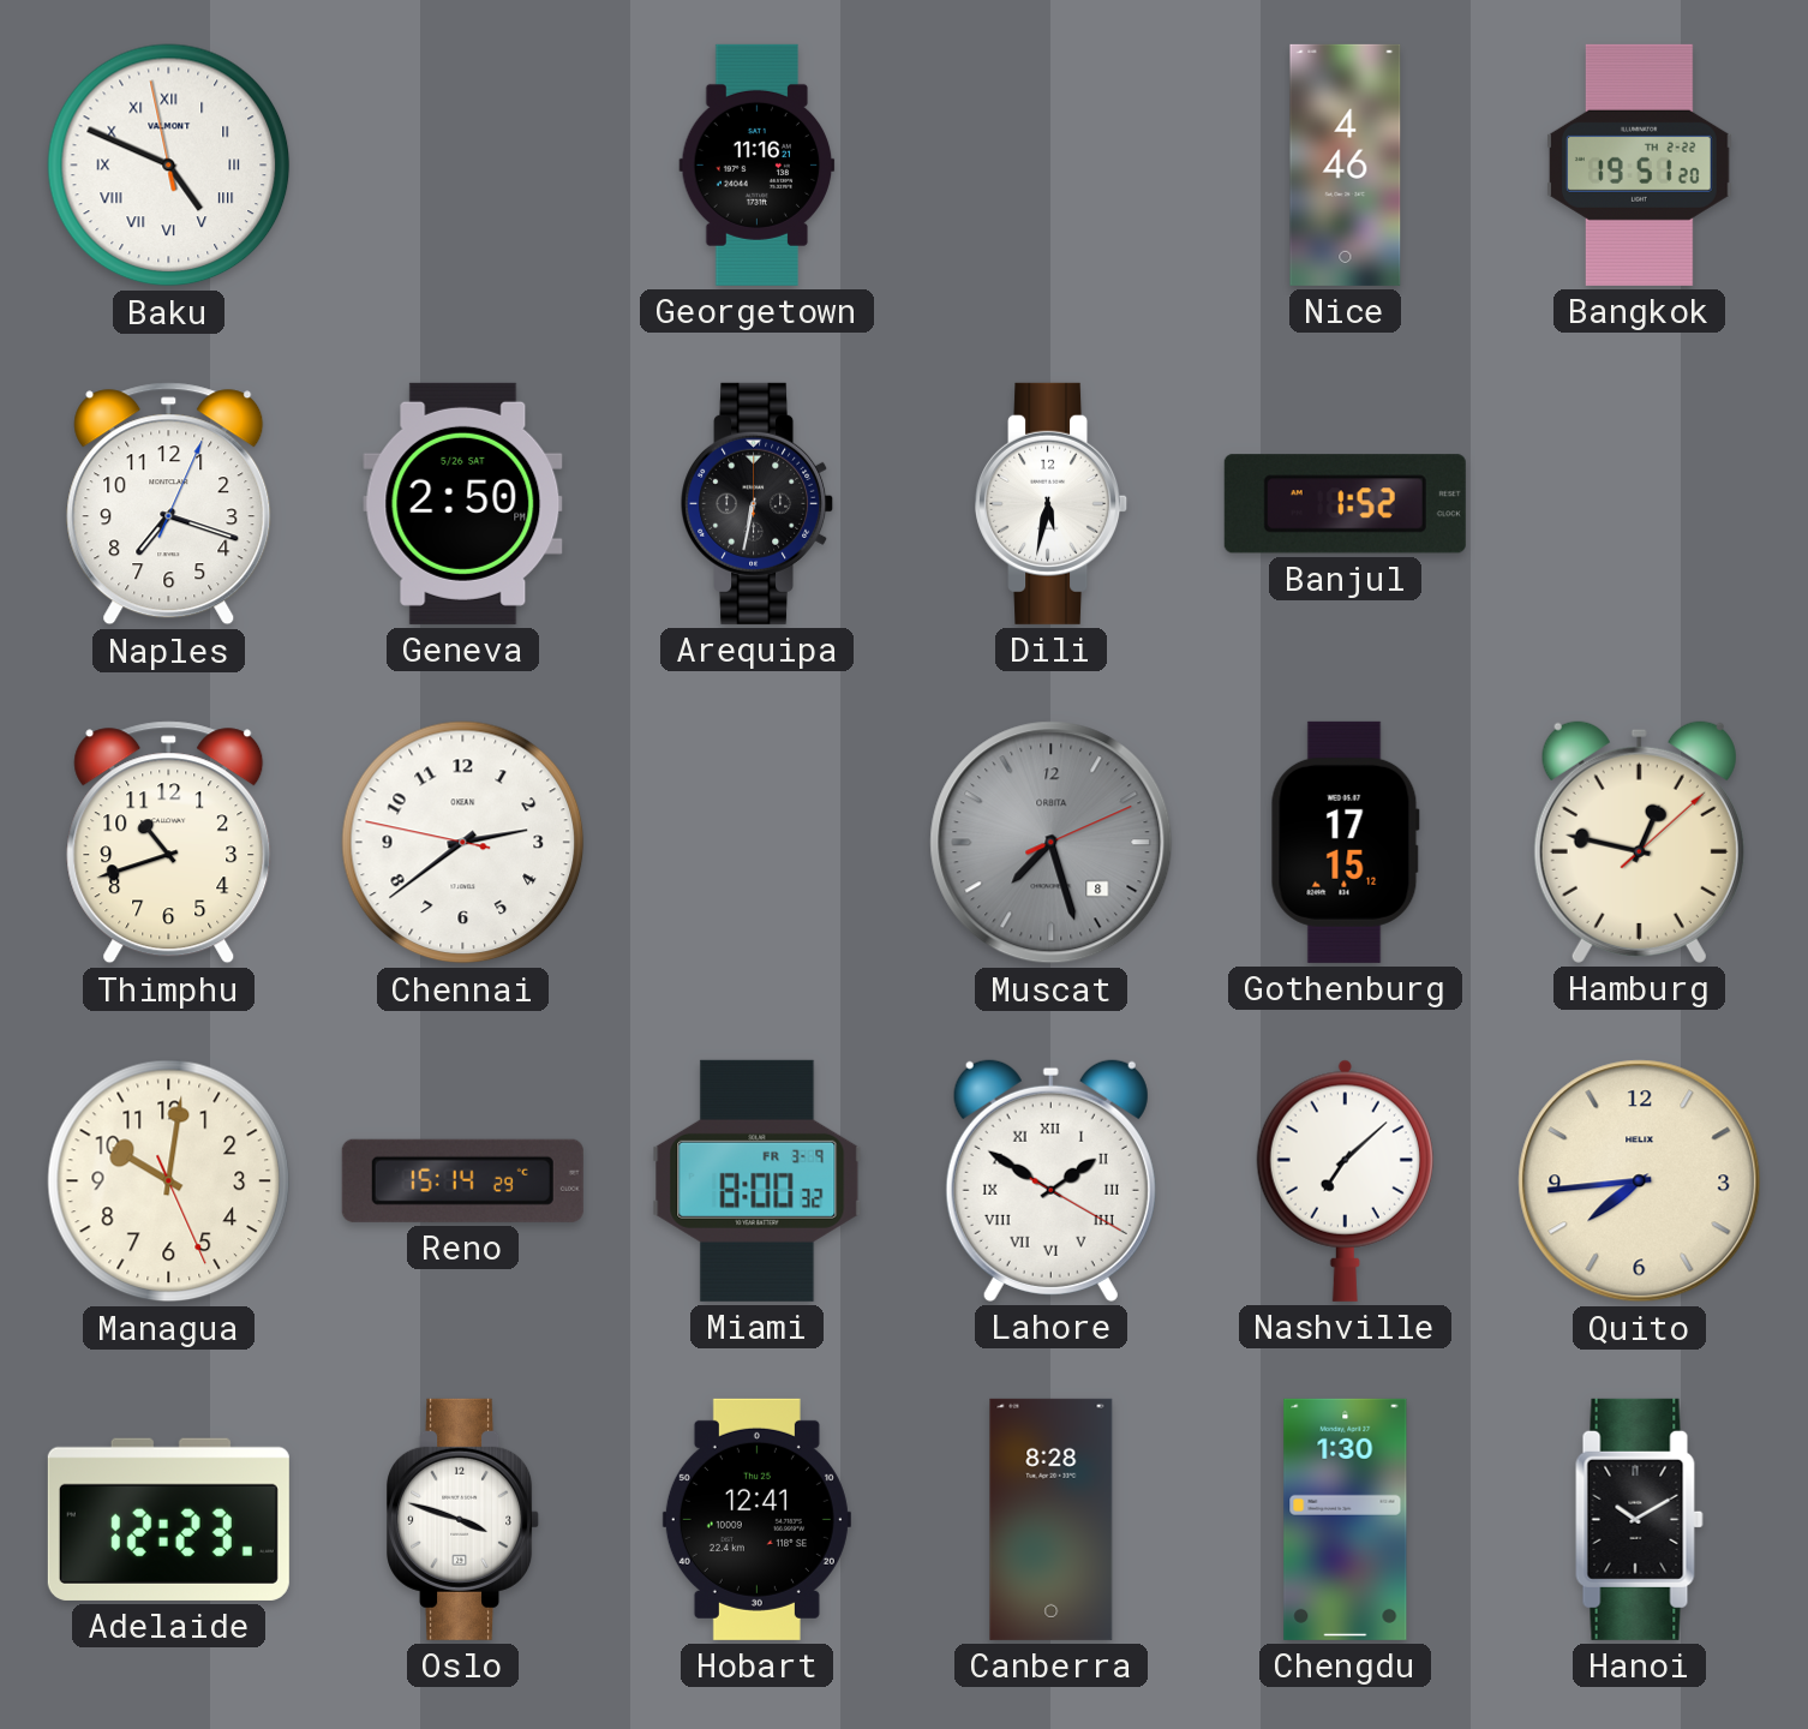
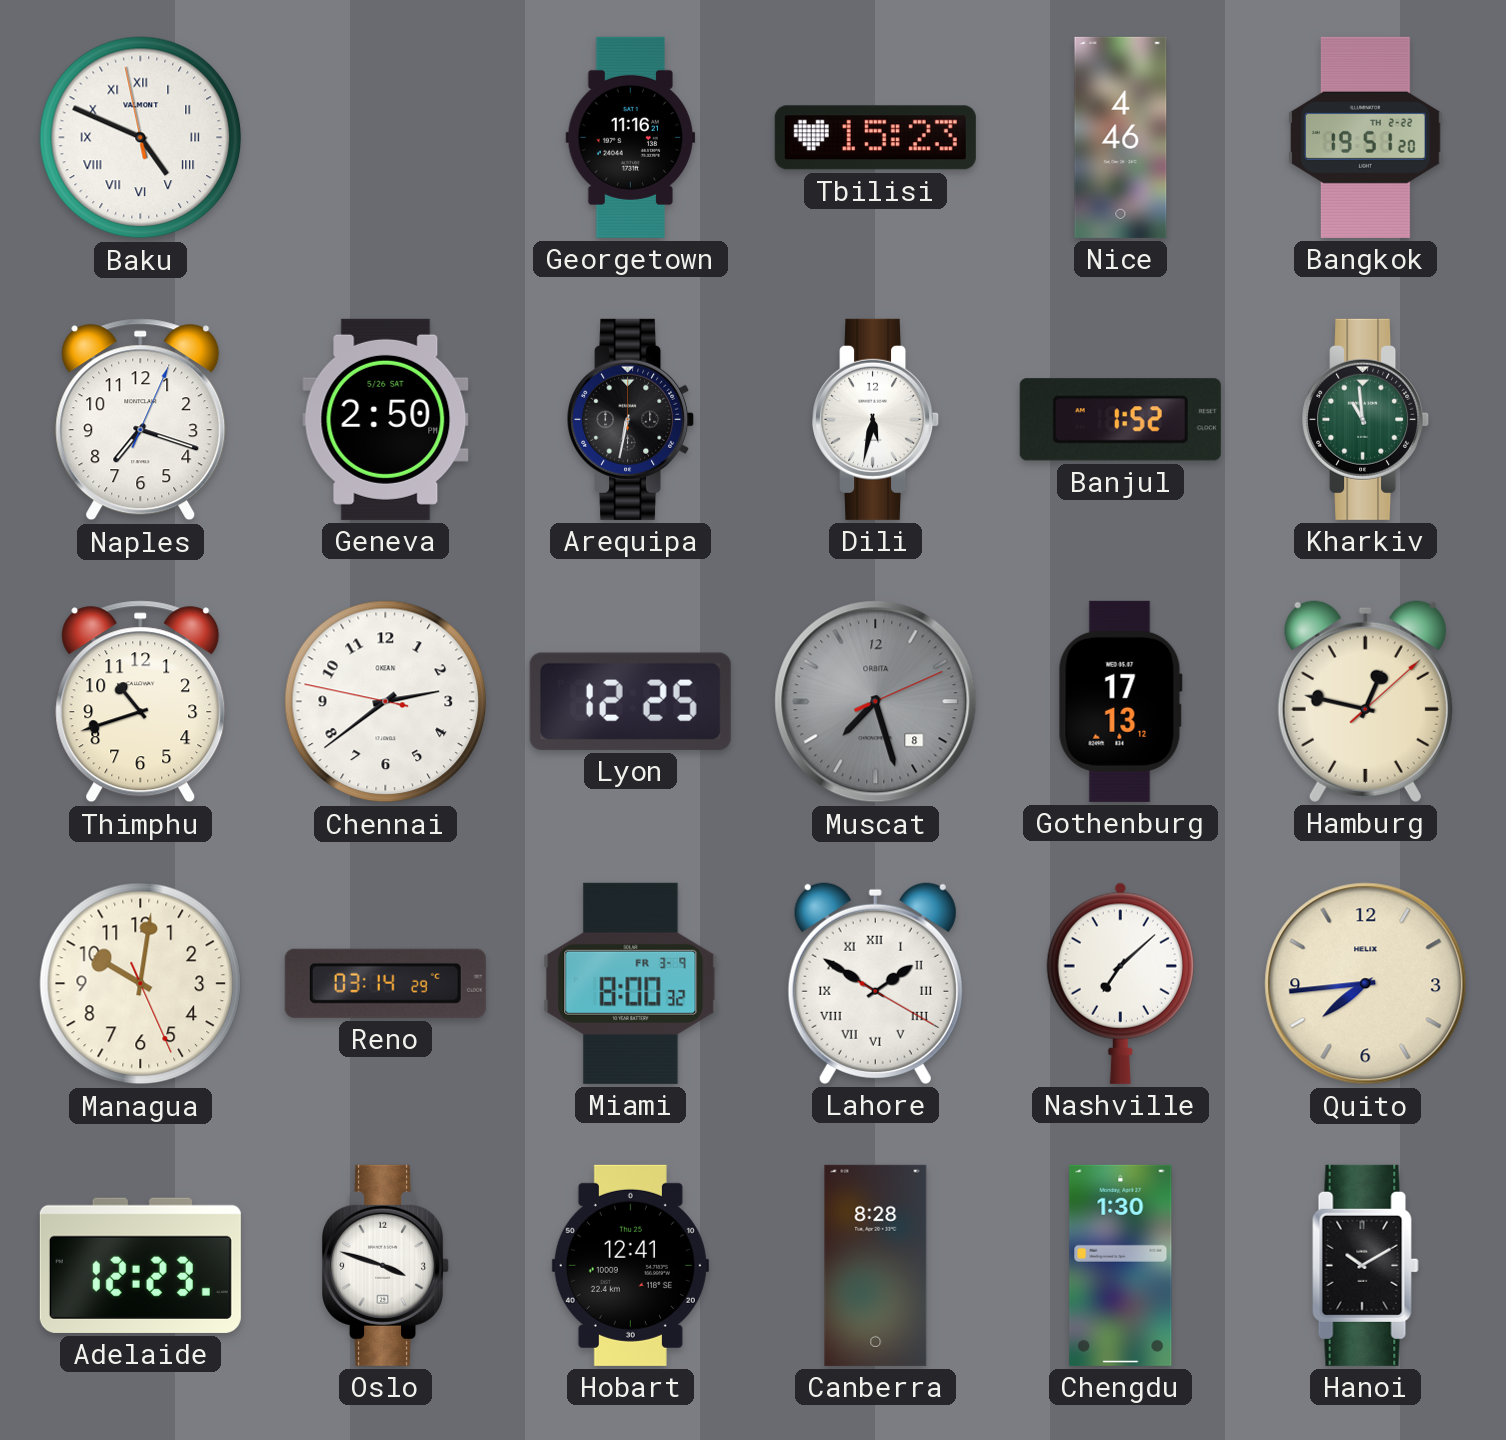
Tbilisi: none -> 15:23
Kharkiv: none -> 10:59
Lyon: none -> 12:25
Gothenburg: 17:15 -> 17:13
Reno: 15:14 -> 03:14
